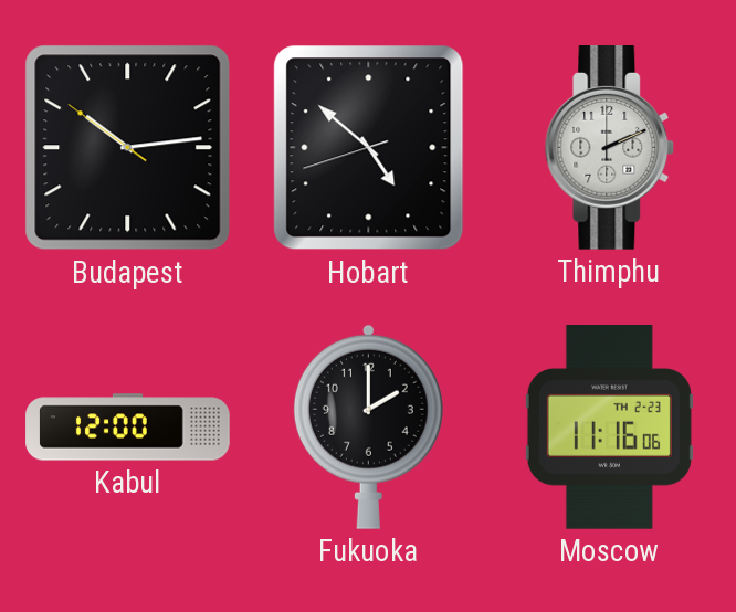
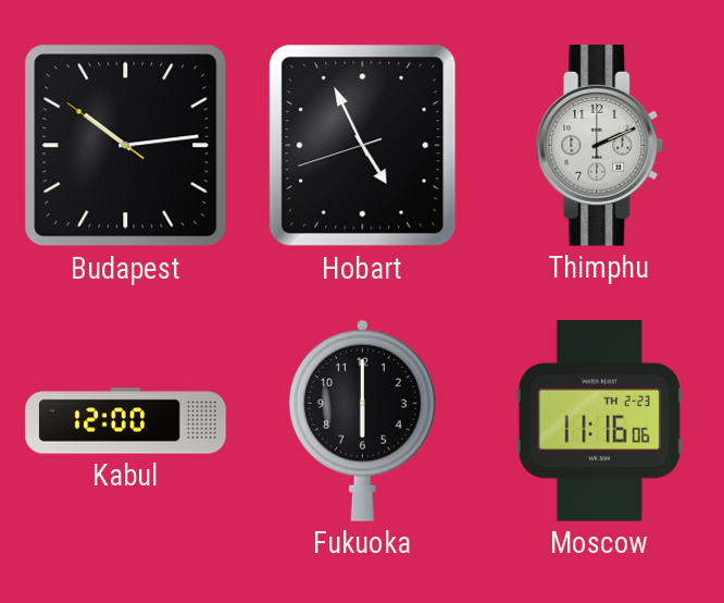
Hobart: 4:51 -> 4:55
Fukuoka: 2:00 -> 6:00
